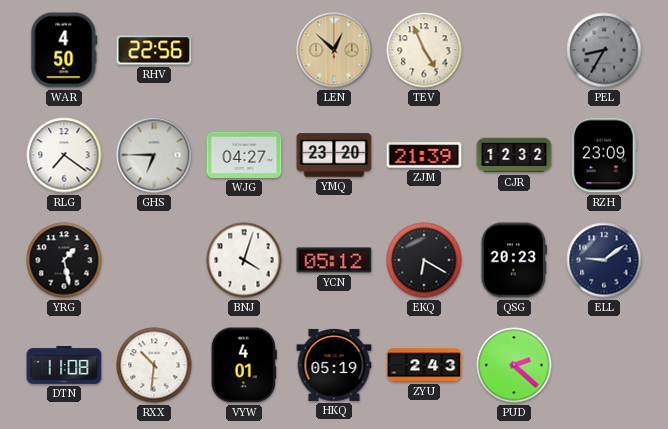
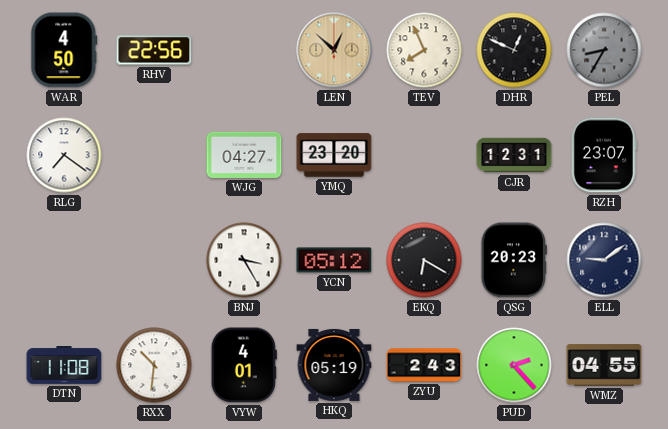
TEV: 4:56 -> 7:56
DHR: none -> 12:49
GHS: 6:45 -> none
ZJM: 21:39 -> none
CJR: 12:32 -> 12:31
RZH: 23:09 -> 23:07
YRG: 1:28 -> none
BNJ: 4:03 -> 3:25
PUD: 2:22 -> 2:23
WMZ: none -> 04:55
